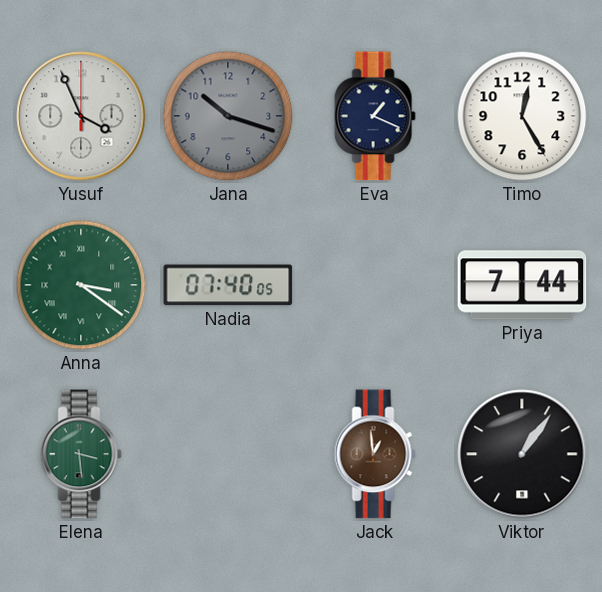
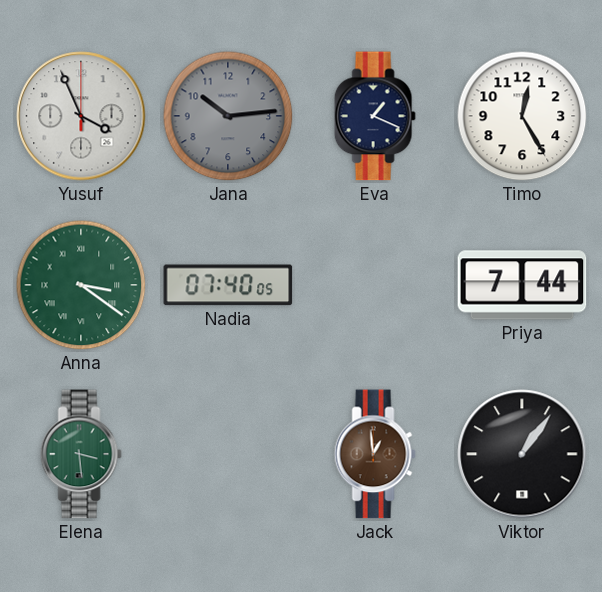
Jana: 10:18 -> 10:14
